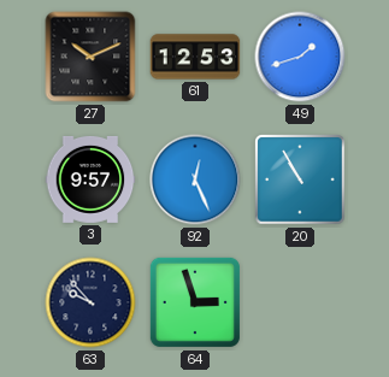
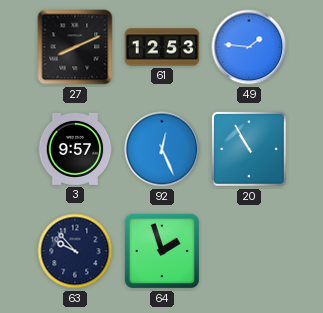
27: 10:11 -> 8:11
49: 1:42 -> 1:46
64: 2:57 -> 1:57
